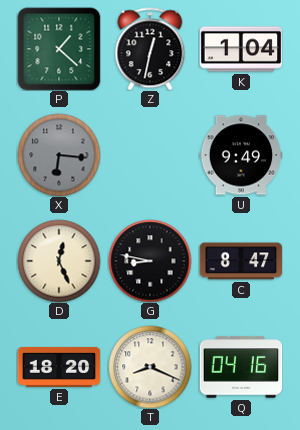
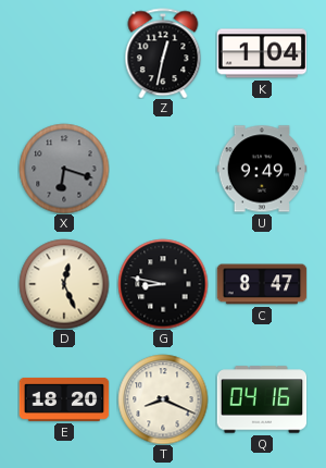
P: 1:22 -> none
X: 6:16 -> 6:18
